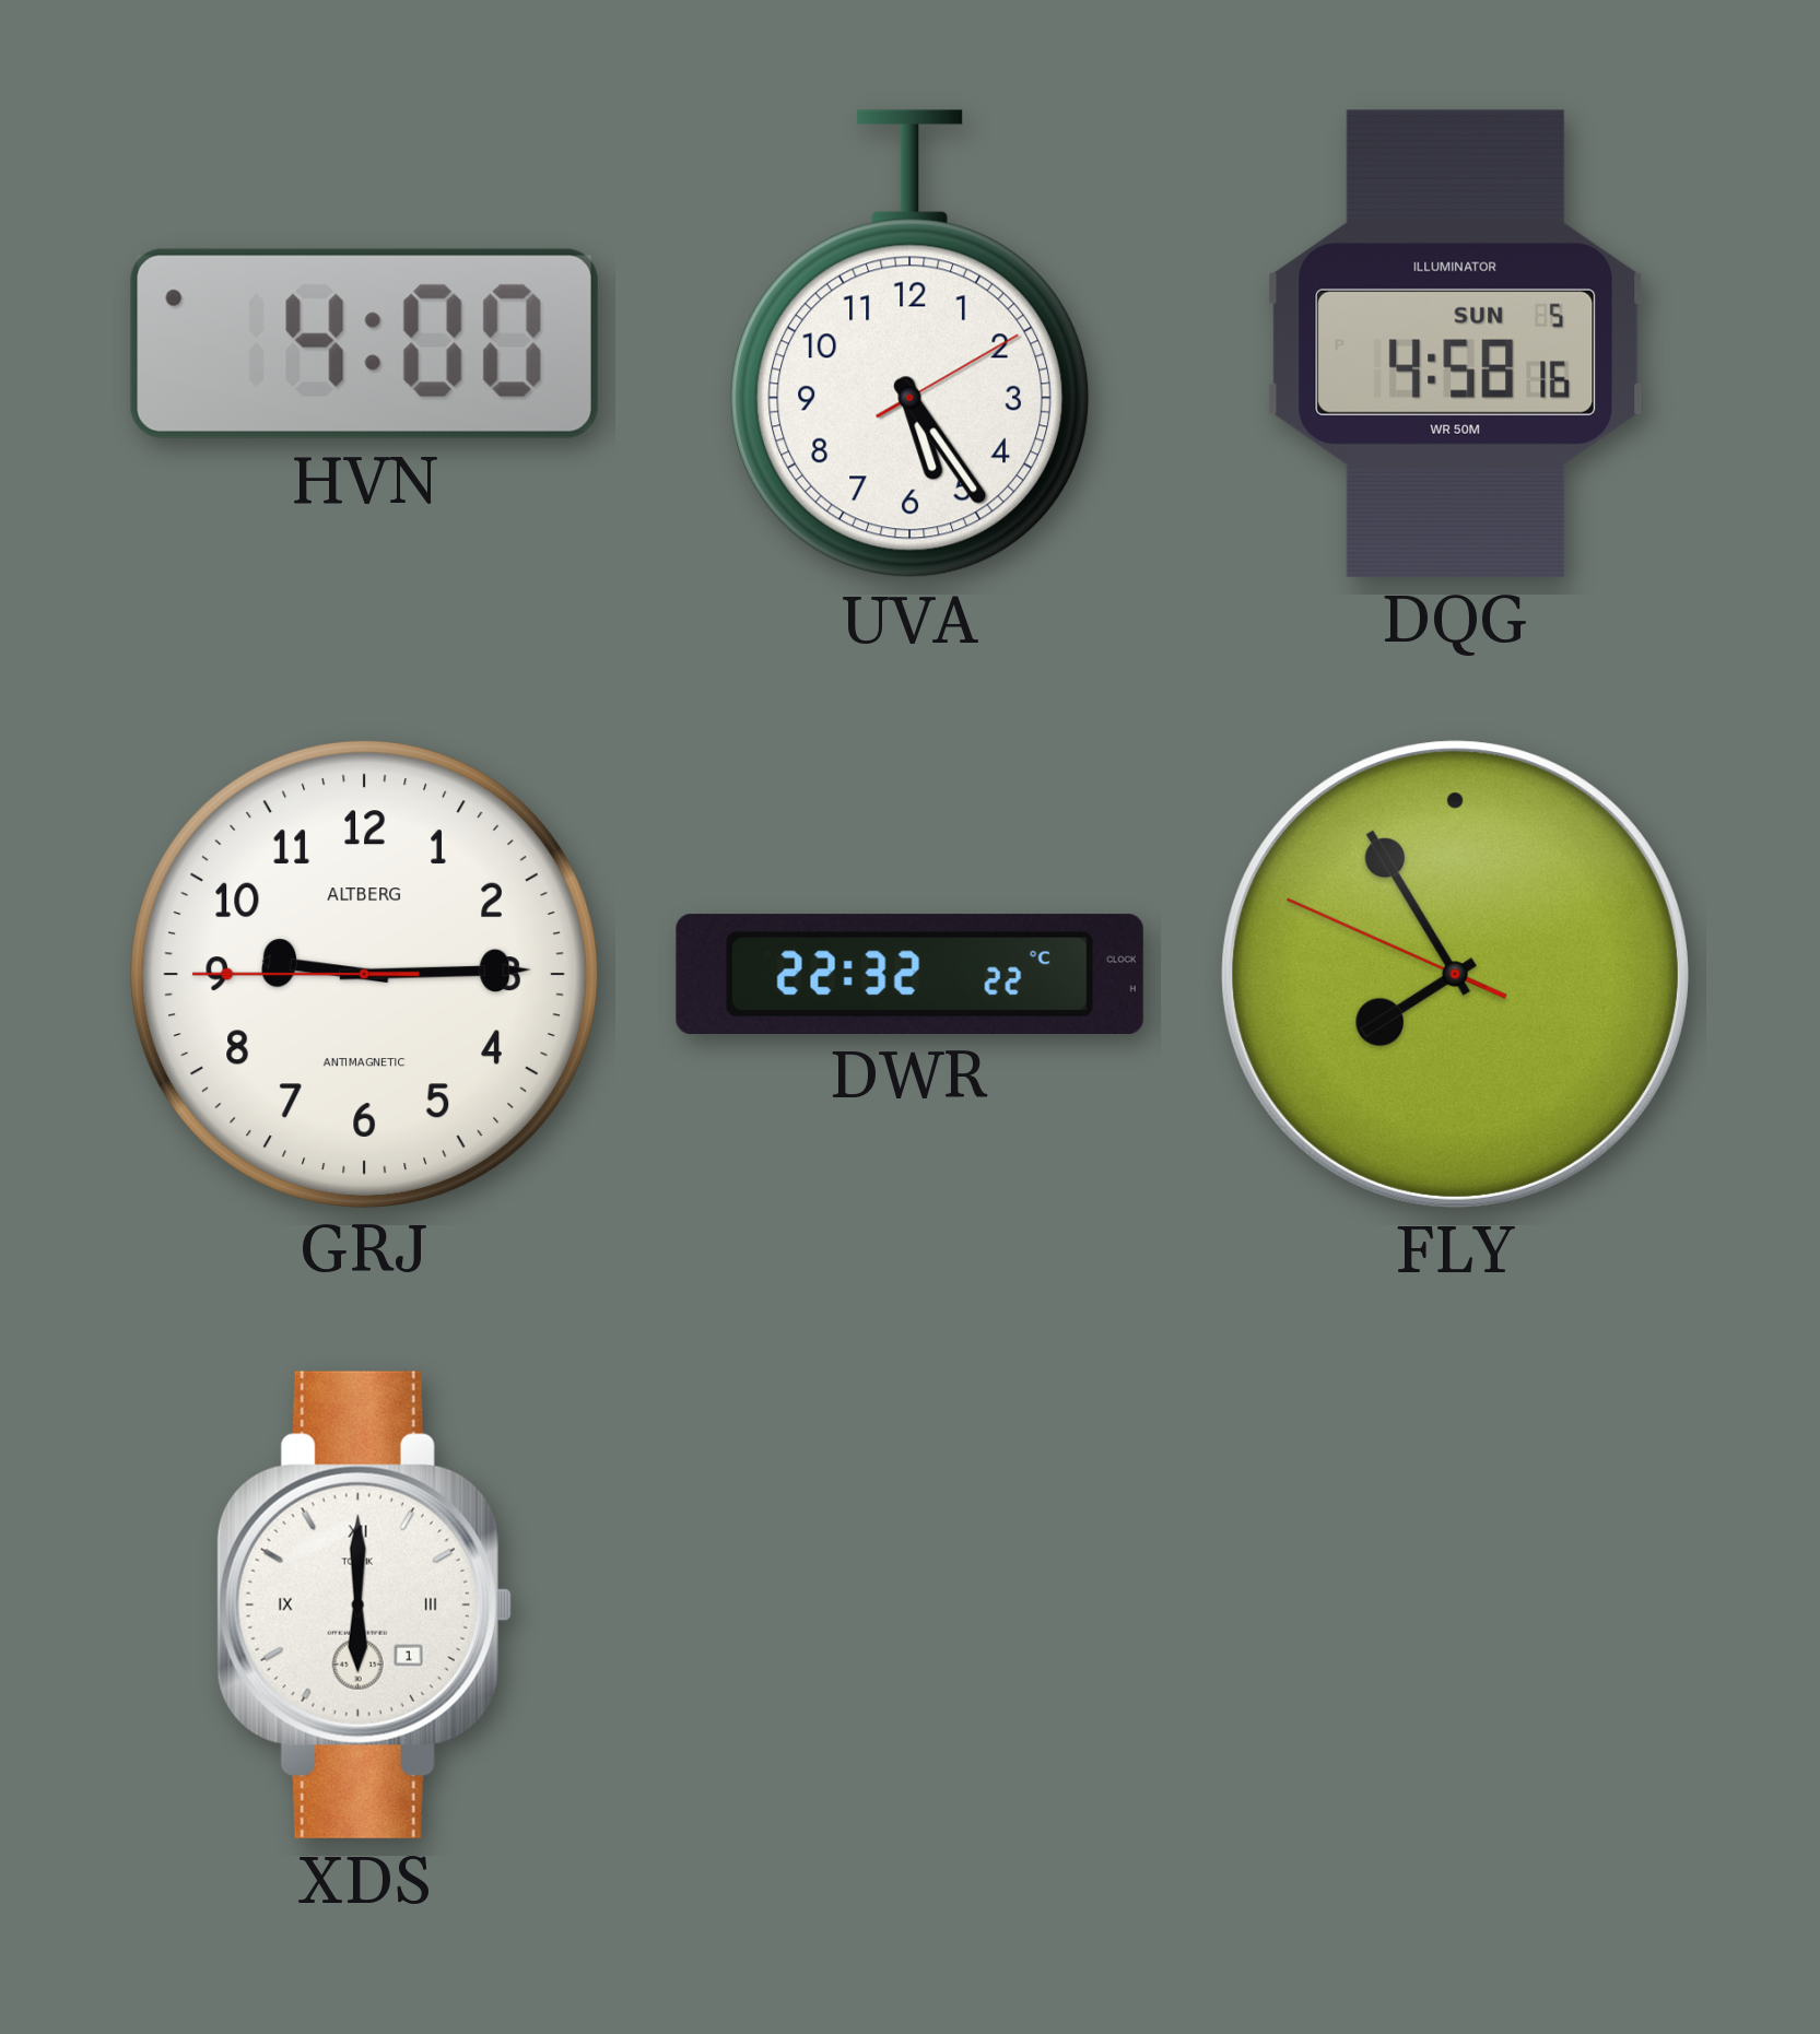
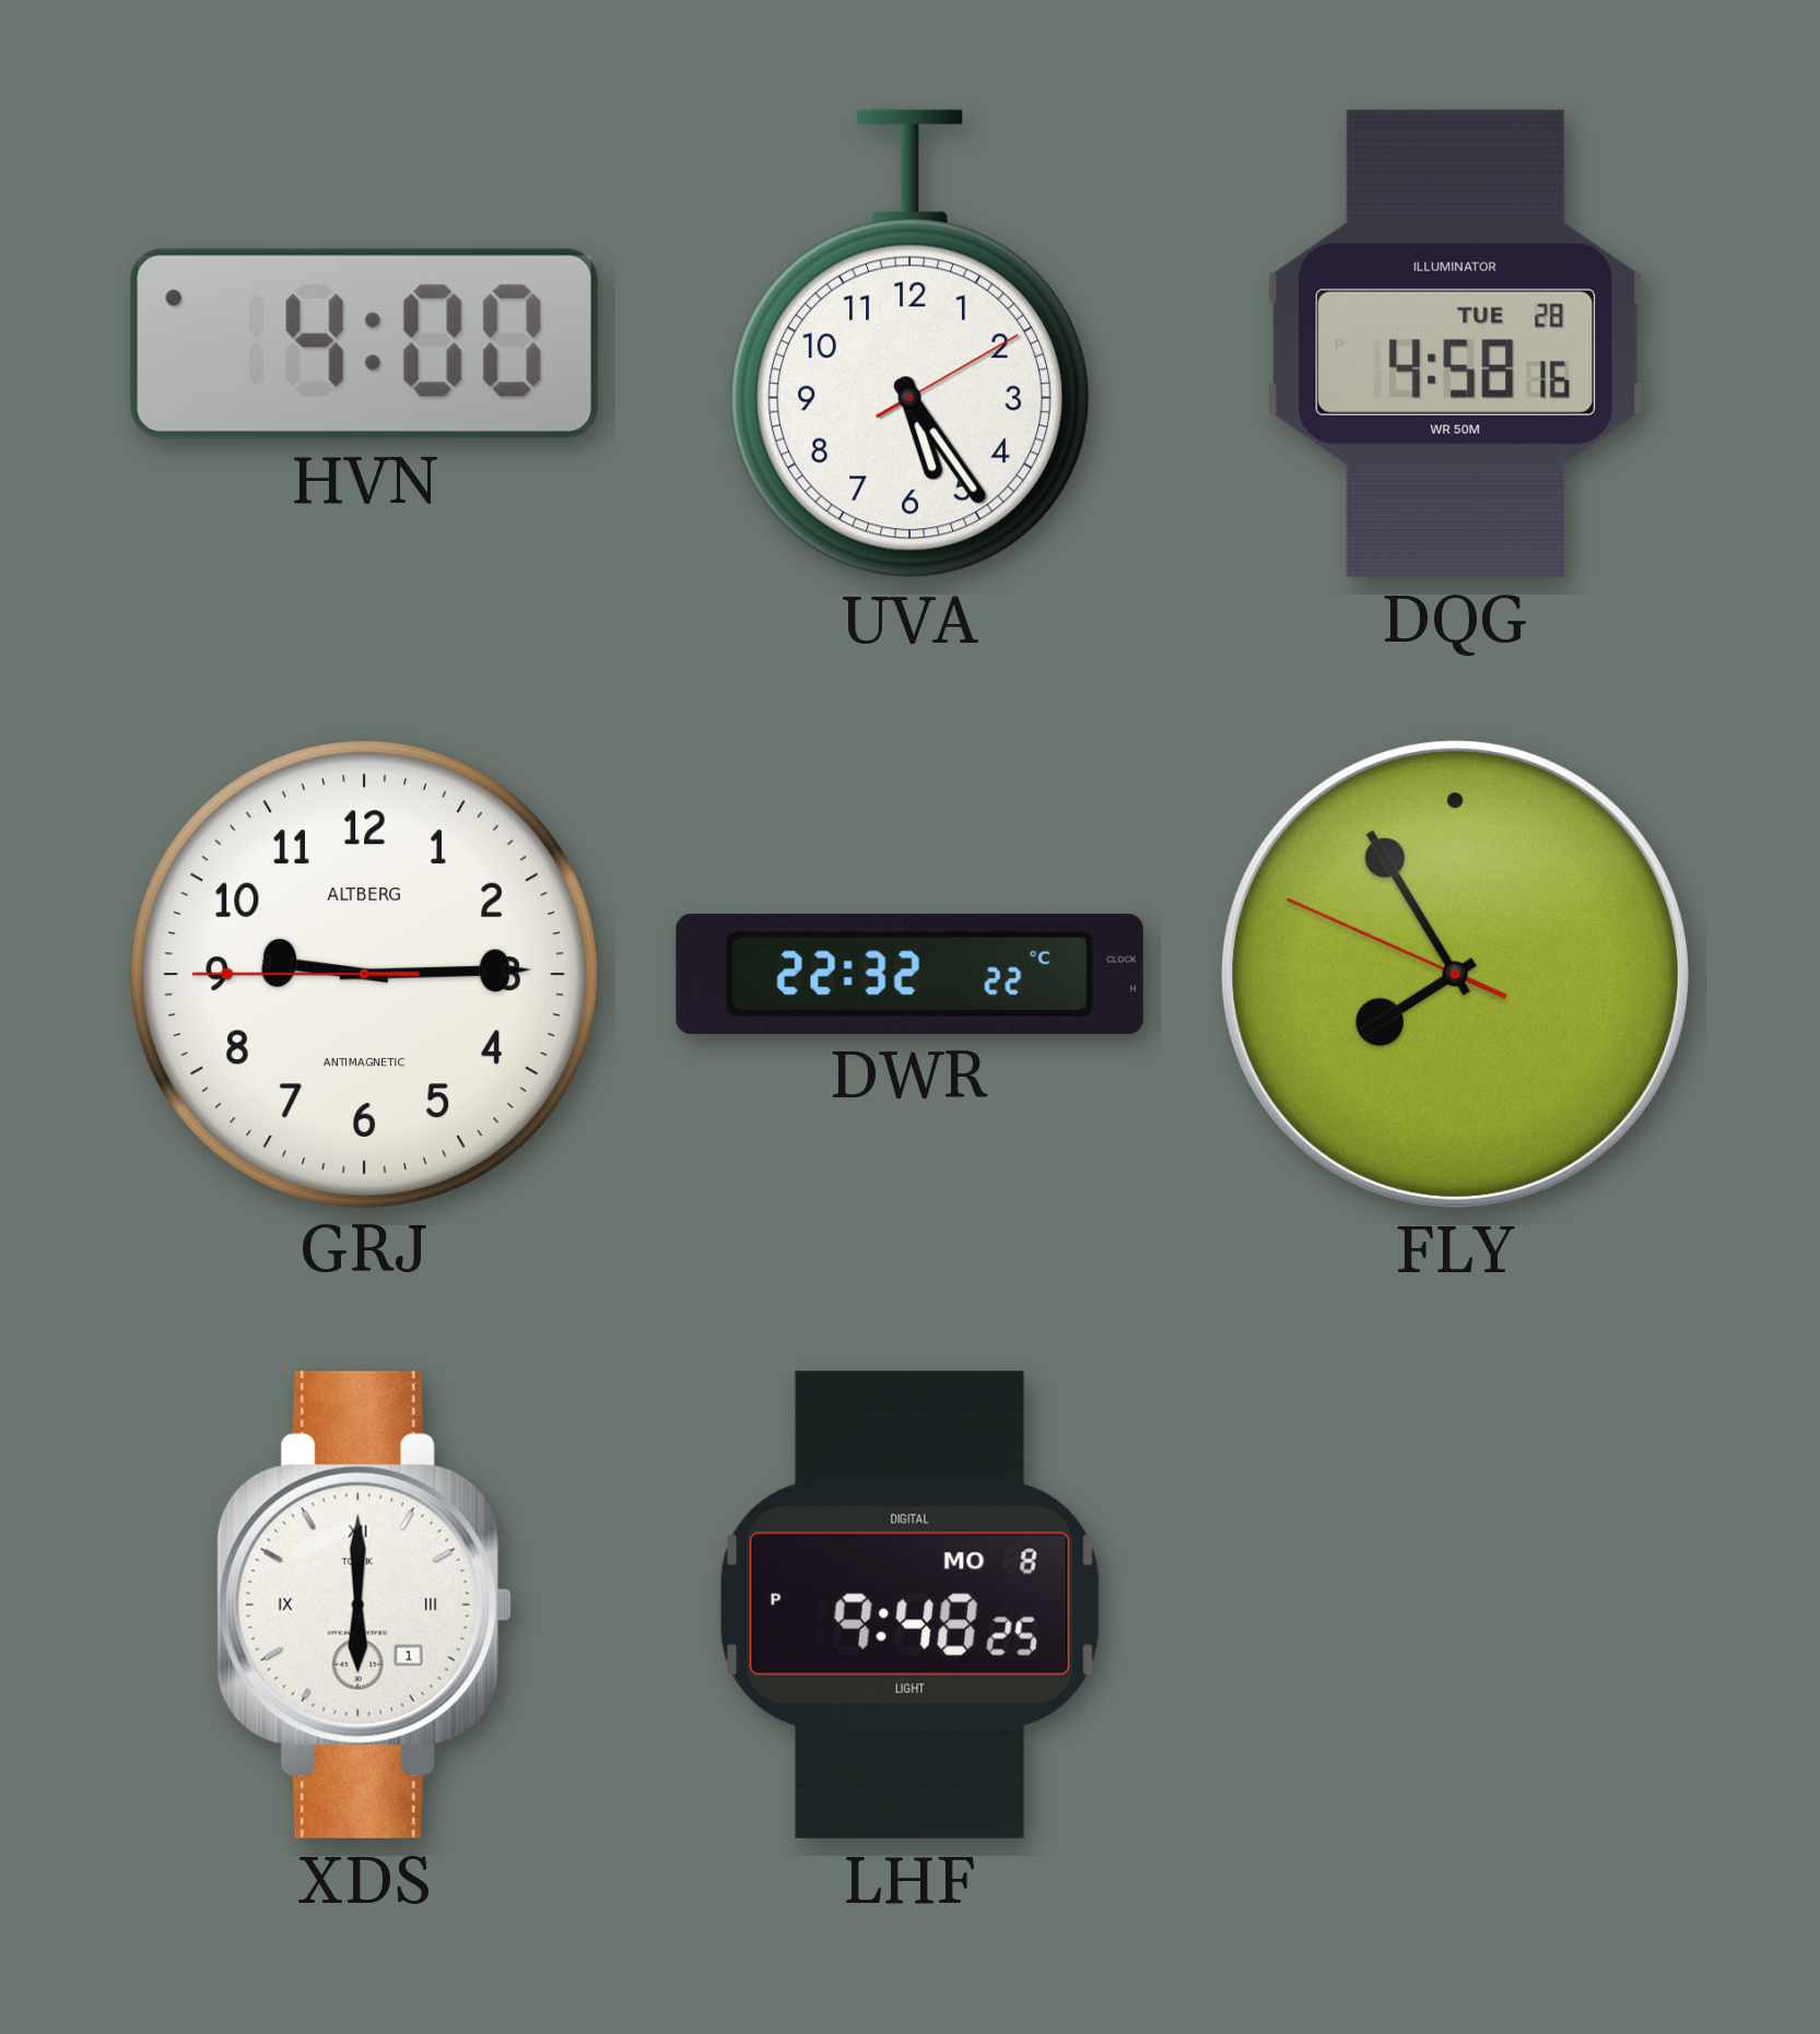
DQG date: SUN 5 -> TUE 28
LHF: none -> 9:48
